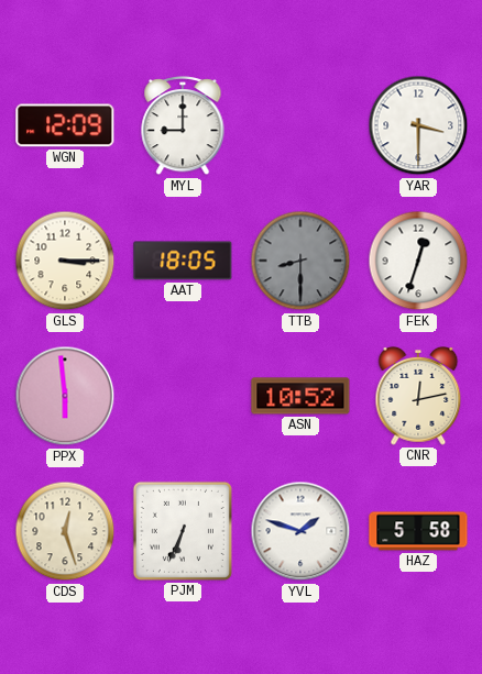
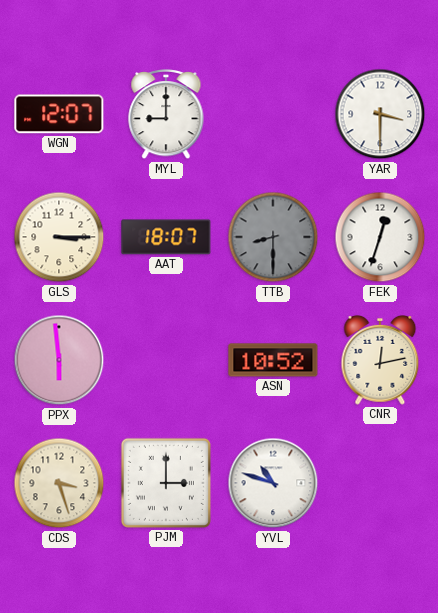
WGN: 12:09 -> 12:07
AAT: 18:05 -> 18:07
CDS: 12:27 -> 3:27
PJM: 6:34 -> 3:00
YVL: 1:48 -> 10:48
HAZ: 5:58 -> none
